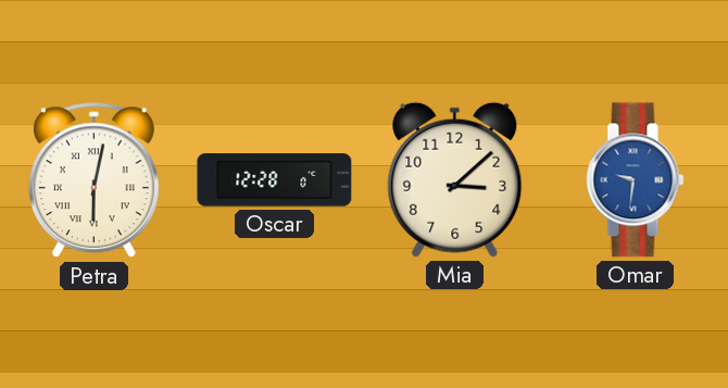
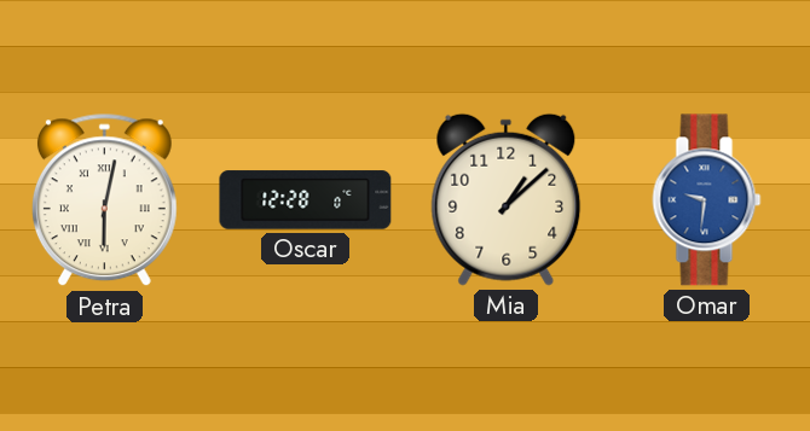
Mia: 3:08 -> 1:08
